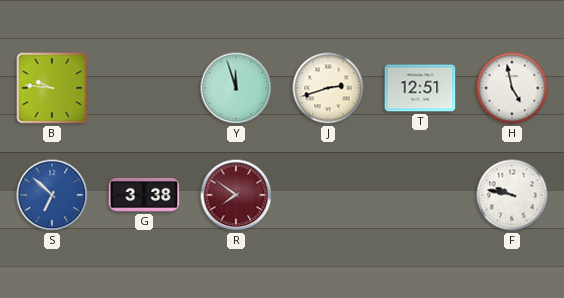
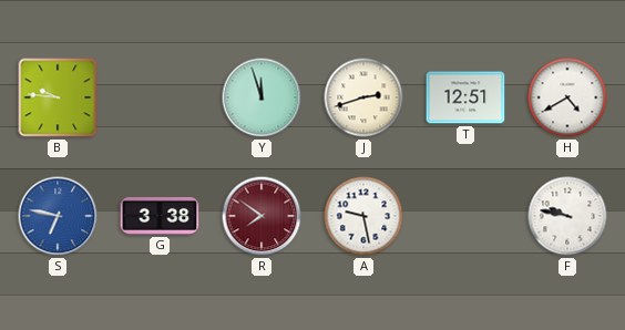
H: 4:58 -> 4:40
S: 6:52 -> 6:47
A: none -> 9:28
